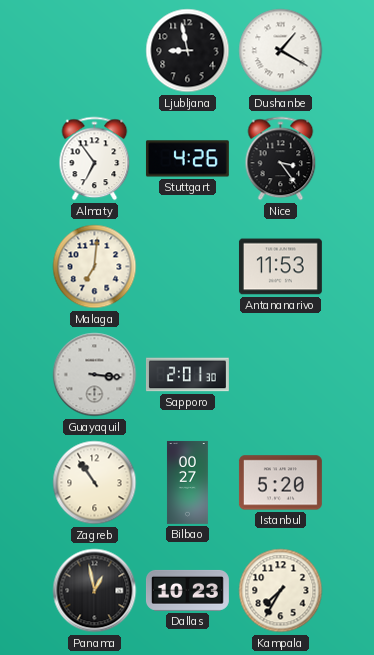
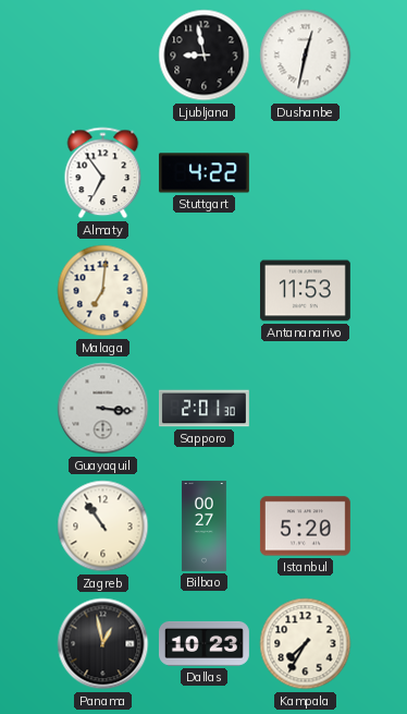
Dushanbe: 1:20 -> 12:32
Stuttgart: 4:26 -> 4:22
Nice: 3:24 -> none
